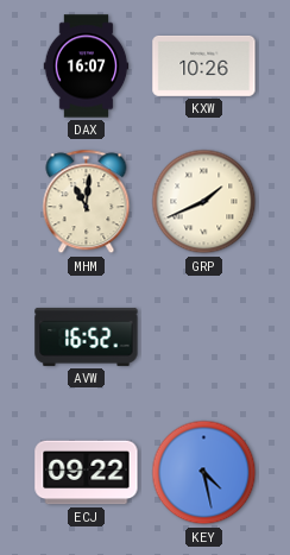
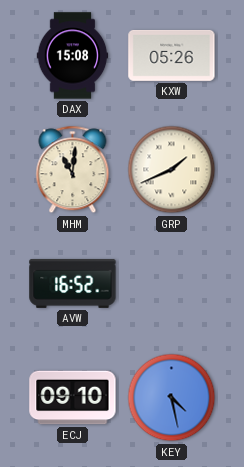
DAX: 16:07 -> 15:08
KXW: 10:26 -> 05:26
ECJ: 09:22 -> 09:10
